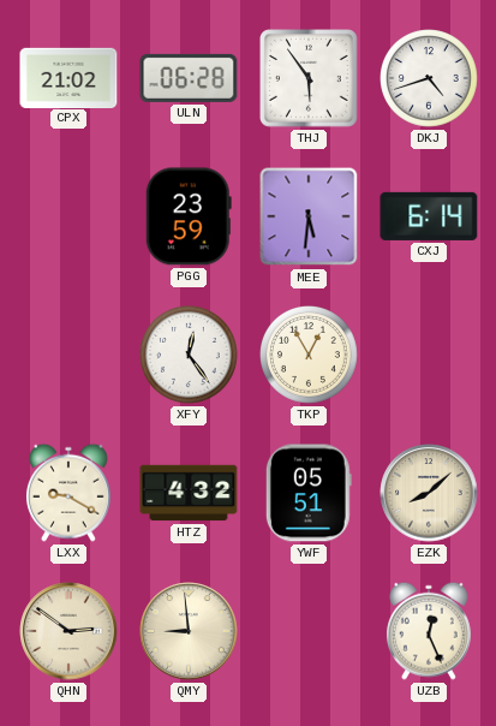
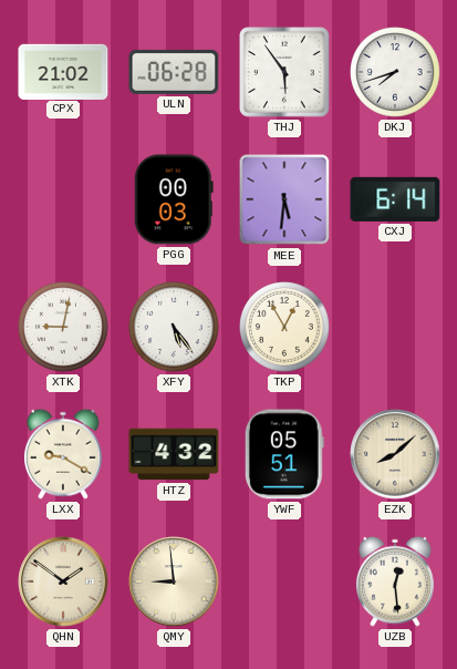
DKJ: 4:42 -> 7:42
PGG: 23:59 -> 00:03
XTK: none -> 9:02
XFY: 12:24 -> 5:24
QHN: 2:51 -> 1:51
UZB: 12:26 -> 12:29
